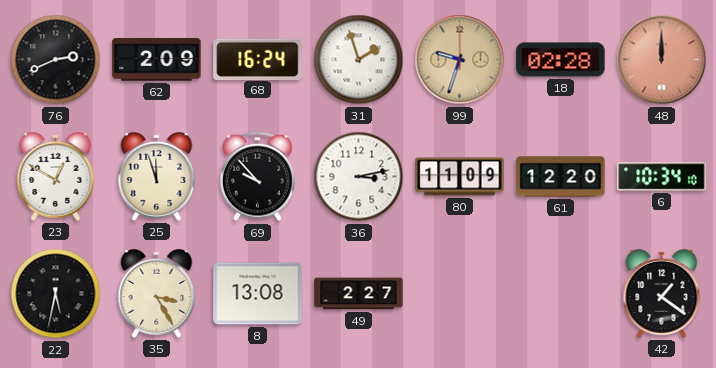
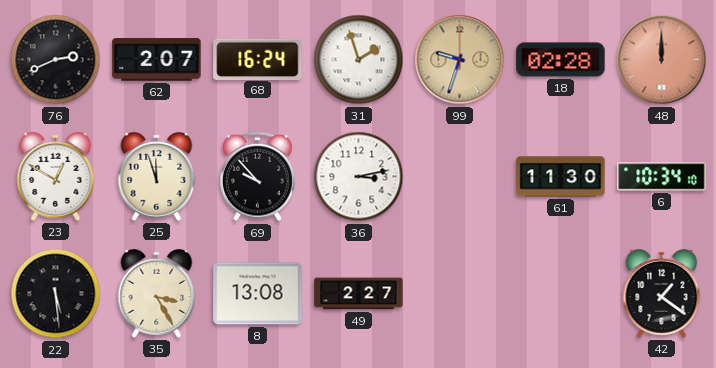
62: 2:09 -> 2:07
80: 11:09 -> none
61: 12:20 -> 11:30
22: 5:32 -> 5:29
